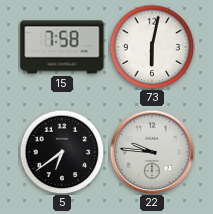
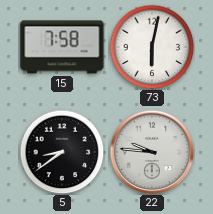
5: 6:39 -> 8:39
